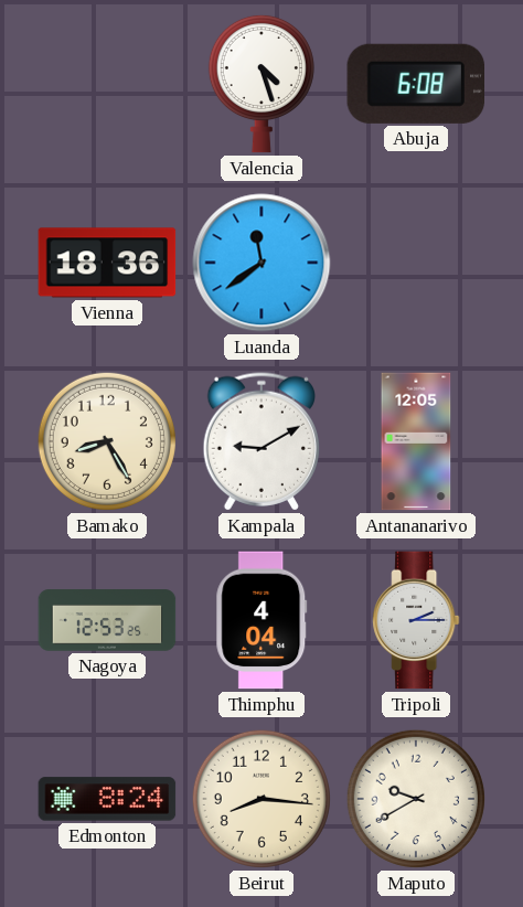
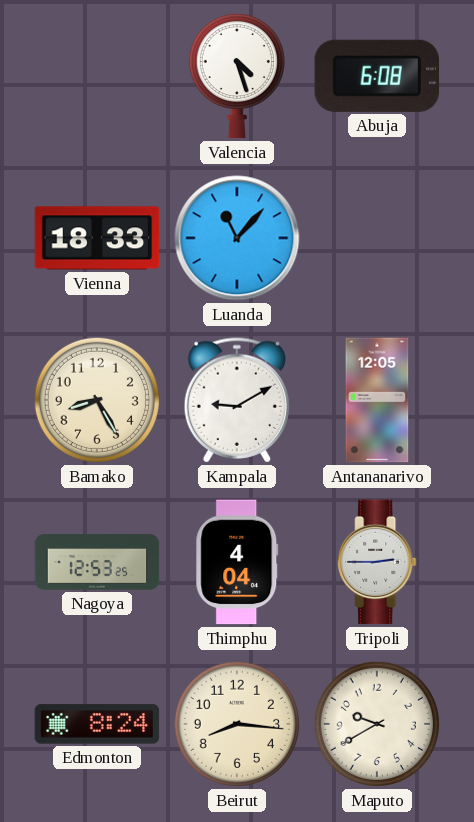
Vienna: 18:36 -> 18:33
Luanda: 11:39 -> 11:07
Tripoli: 2:15 -> 2:45
